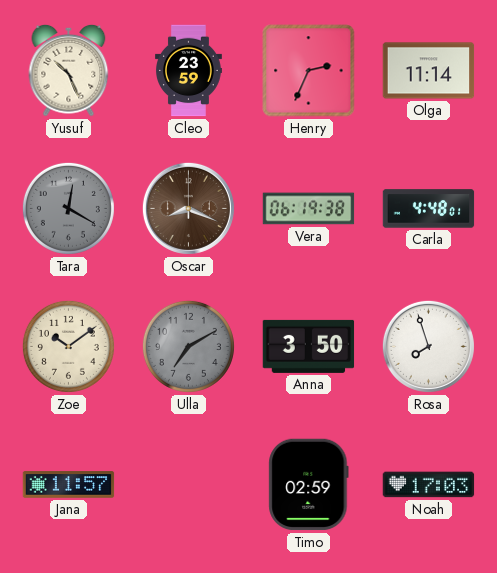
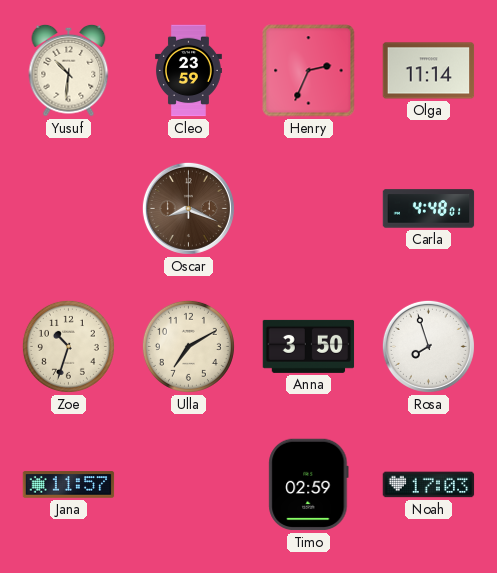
Yusuf: 10:26 -> 10:31
Tara: 12:20 -> none
Vera: 06:19 -> none
Zoe: 10:09 -> 10:33
Ulla dial: grey -> cream
